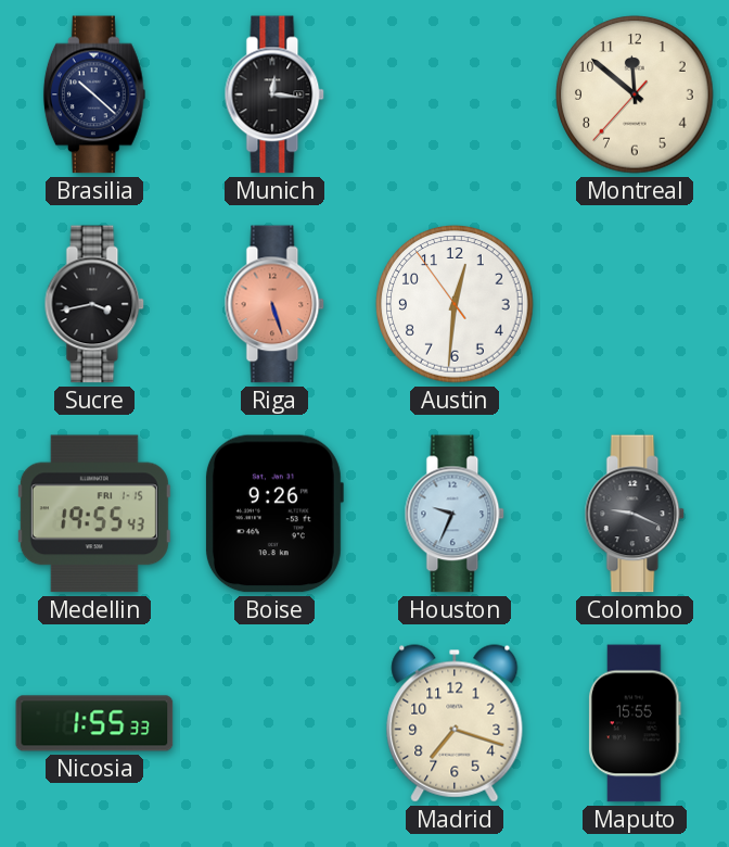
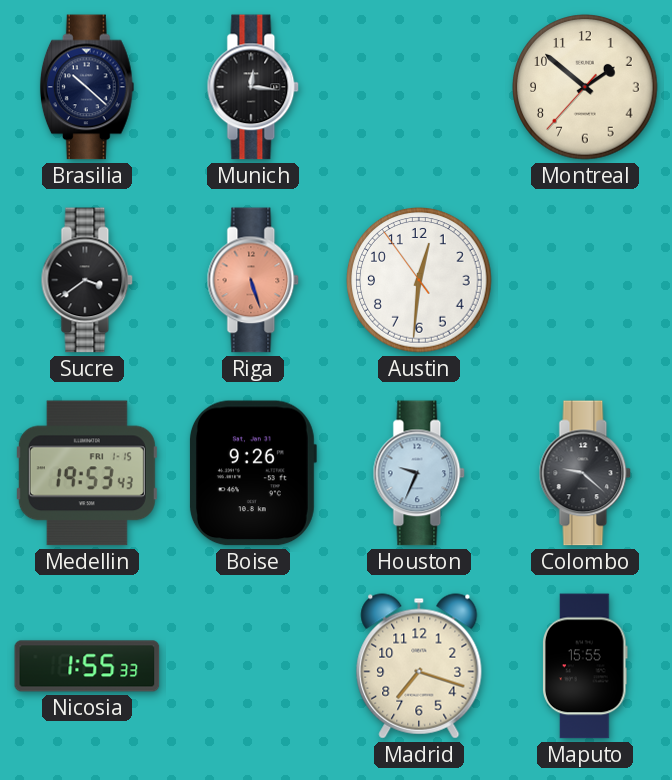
Montreal: 11:51 -> 1:51
Sucre: 3:43 -> 3:39
Medellin: 19:55 -> 19:53
Colombo: 9:19 -> 9:22
